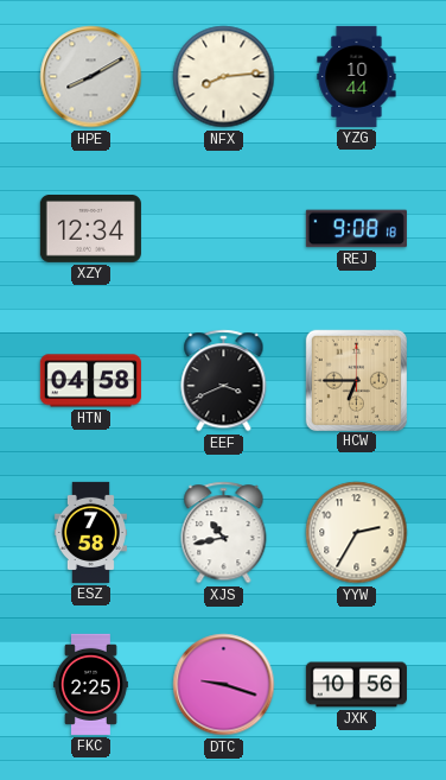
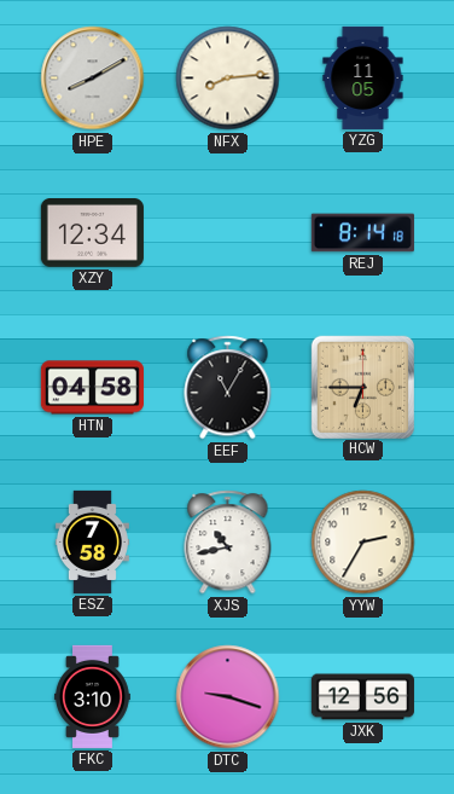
YZG: 10:44 -> 11:05
REJ: 9:08 -> 8:14
EEF: 3:41 -> 11:05
FKC: 2:25 -> 3:10
JXK: 10:56 -> 12:56
